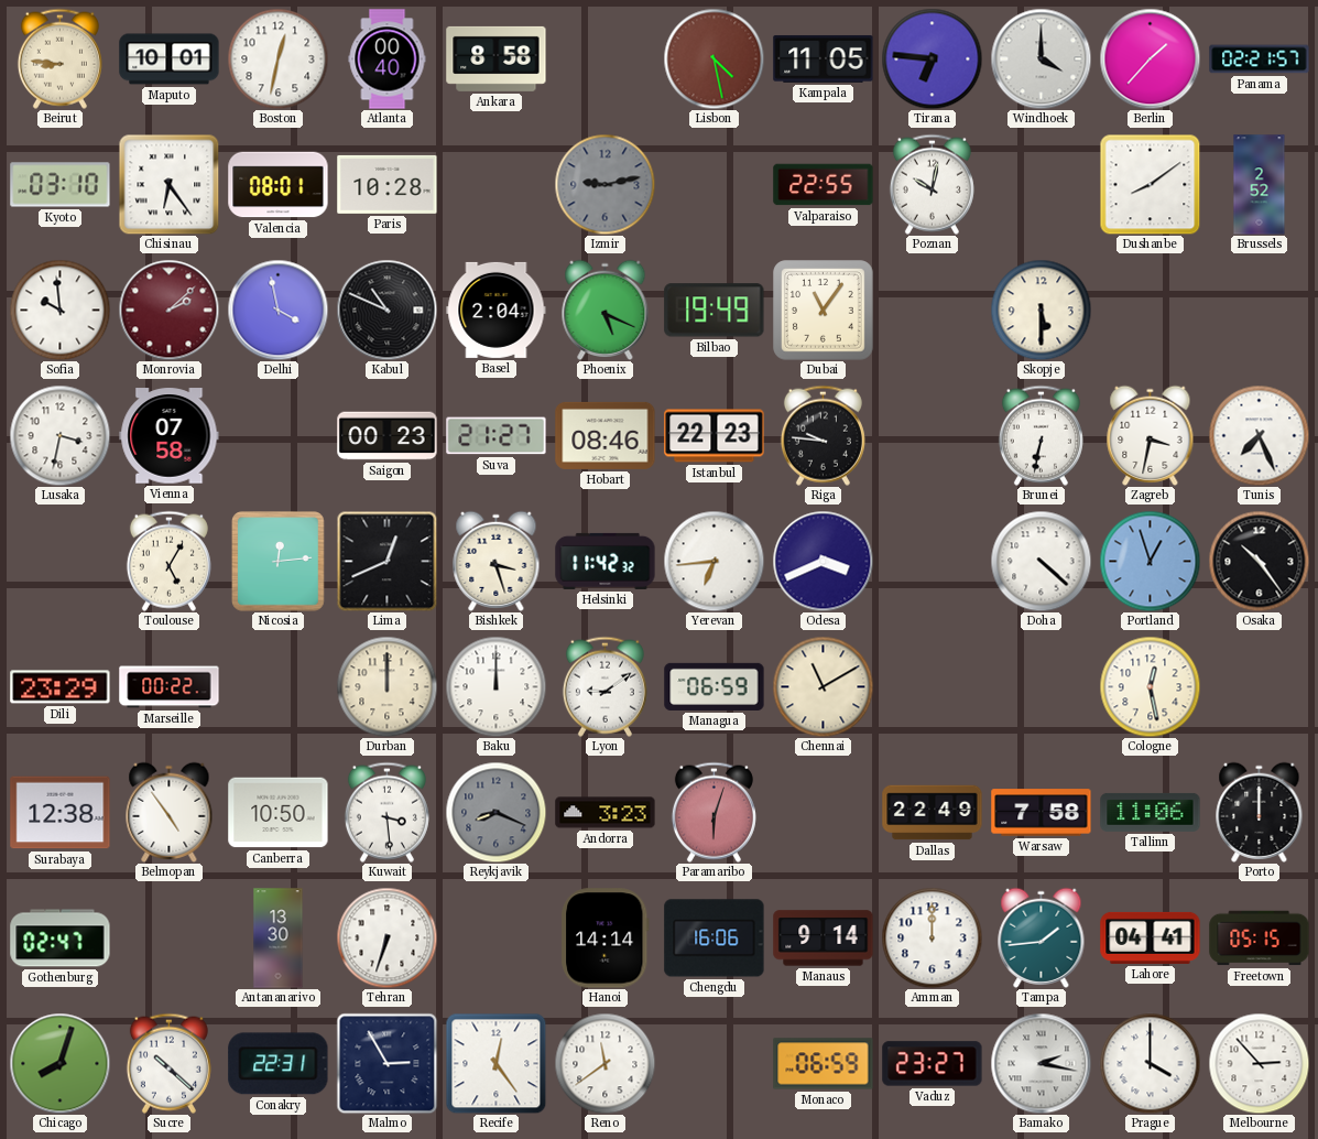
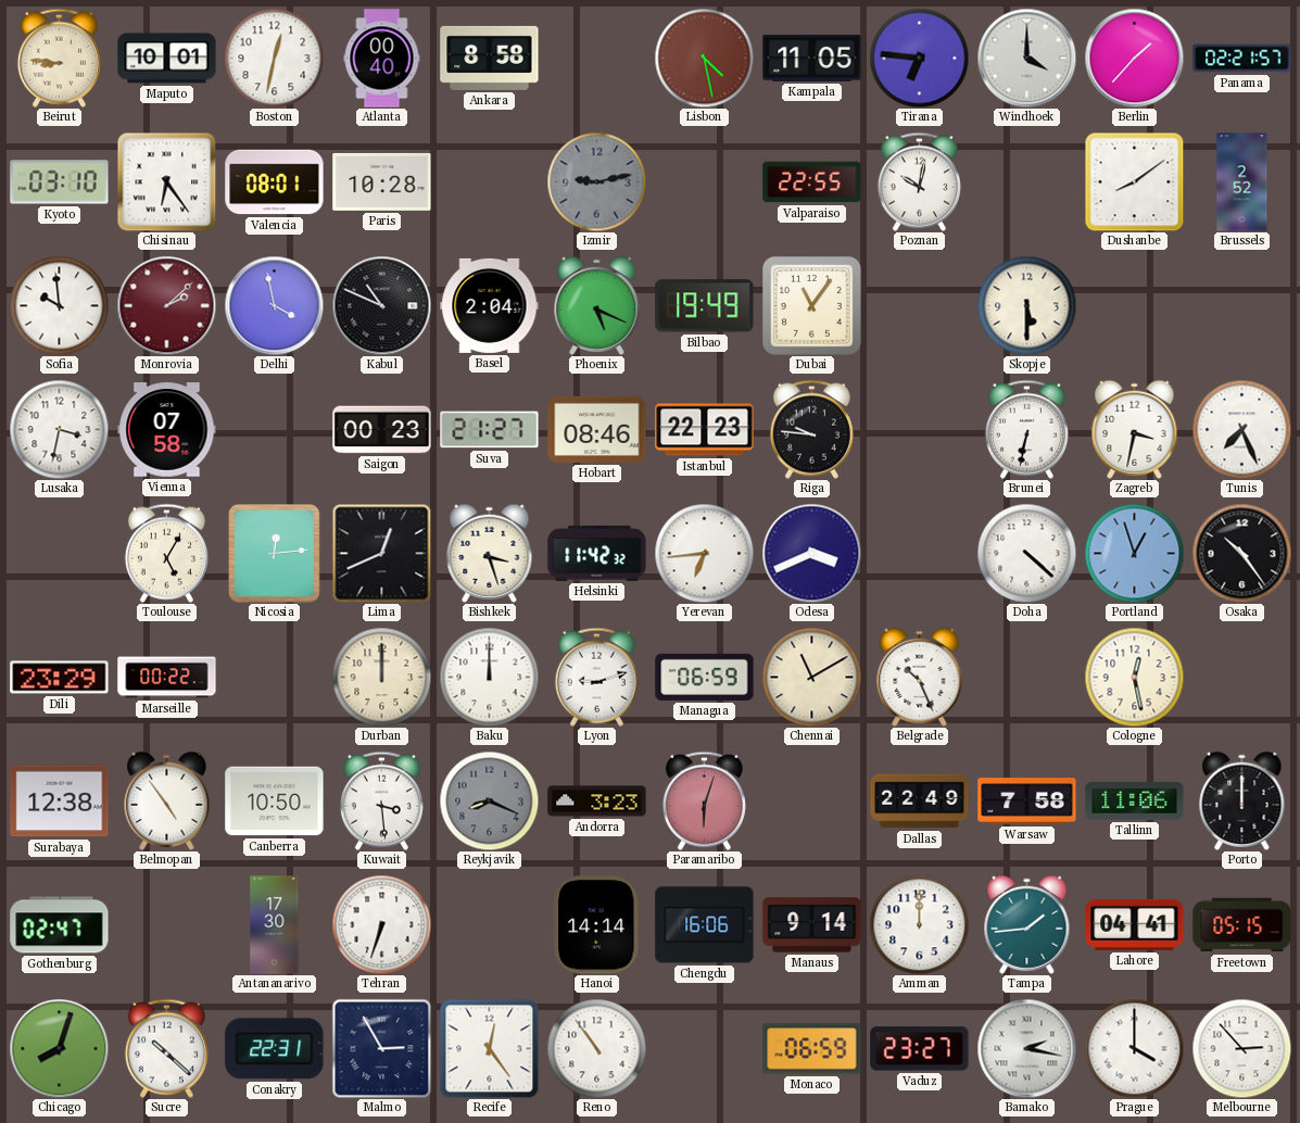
Lyon: 9:09 -> 9:12
Belgrade: none -> 10:26
Antananarivo: 13:30 -> 17:30
Reno: 11:39 -> 10:54
